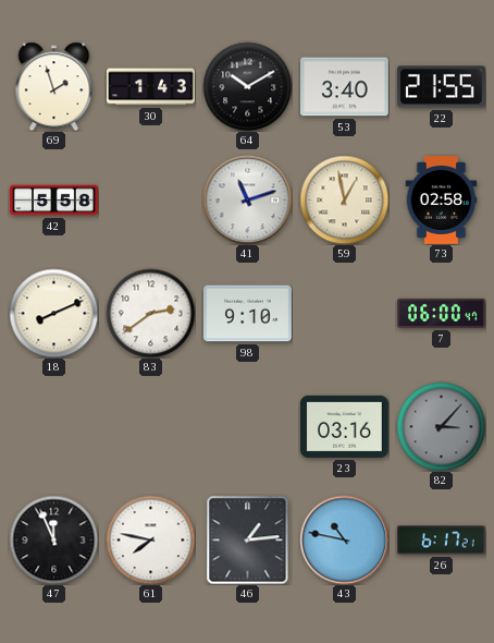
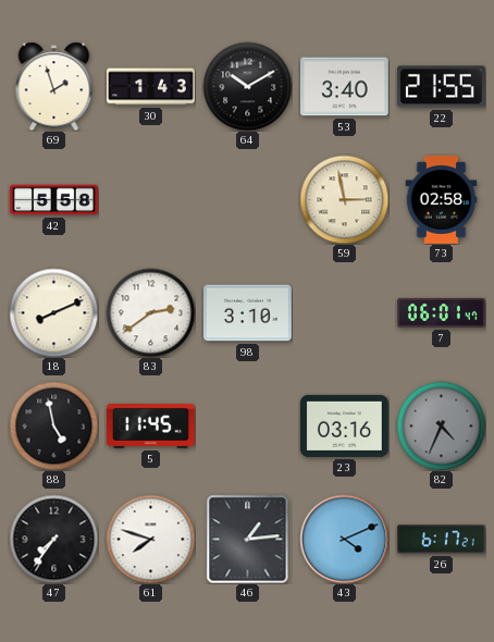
41: 11:12 -> none
59: 12:58 -> 2:58
98: 9:10 -> 3:10
7: 06:00 -> 06:01
88: none -> 4:58
5: none -> 11:45
82: 3:07 -> 4:34
47: 11:56 -> 7:36
61: 7:47 -> 7:48
43: 10:47 -> 4:11
